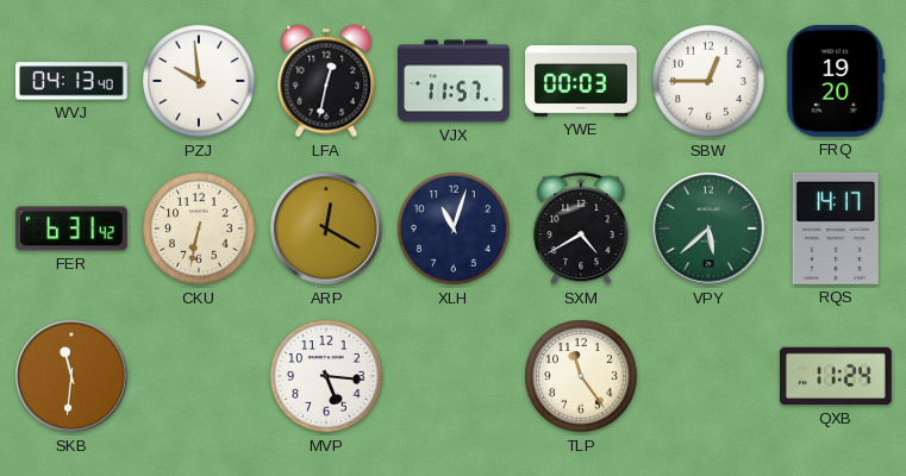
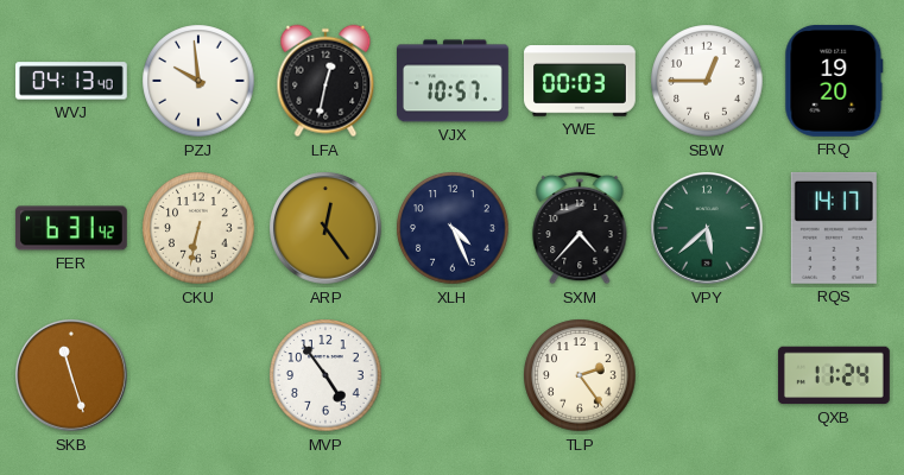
VJX: 11:57 -> 10:57
ARP: 12:20 -> 12:24
XLH: 11:03 -> 4:26
SXM: 4:40 -> 4:37
SKB: 11:31 -> 11:27
MVP: 5:16 -> 4:54
TLP: 11:24 -> 2:24
